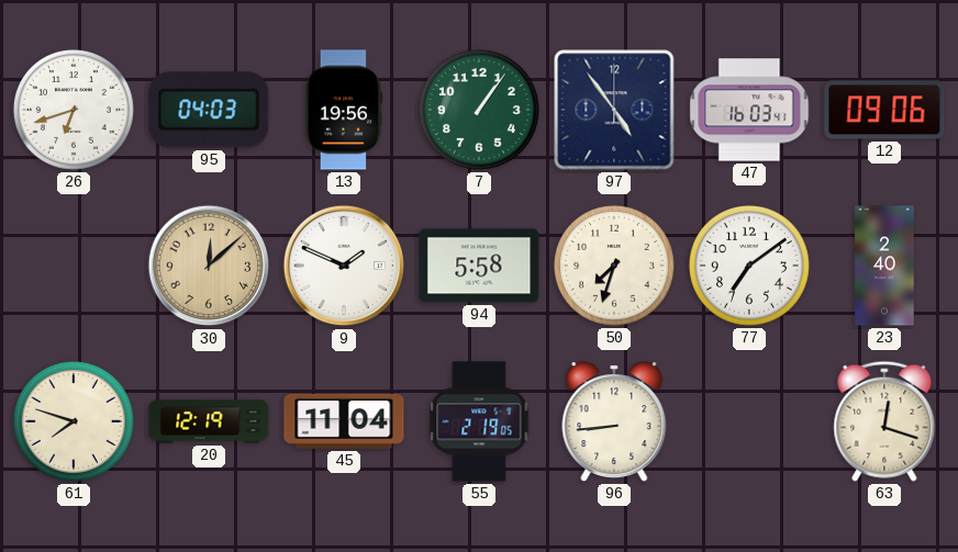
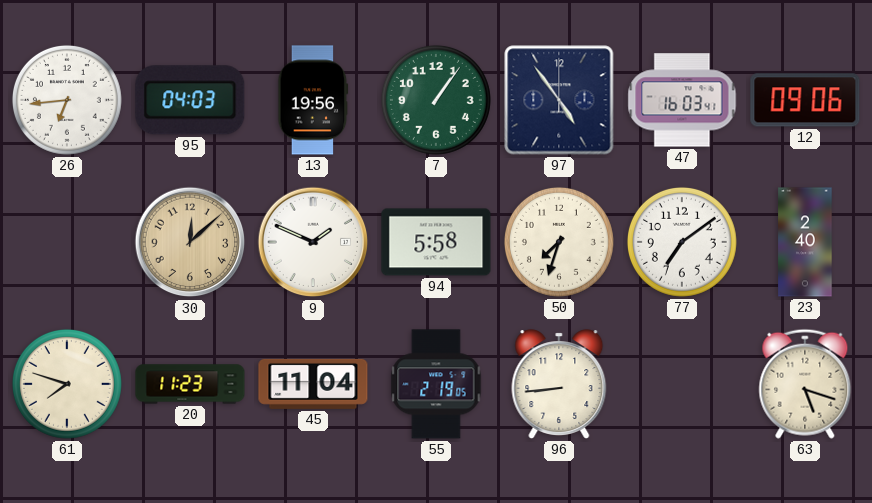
26: 6:42 -> 6:44
20: 12:19 -> 11:23
63: 12:18 -> 5:18
